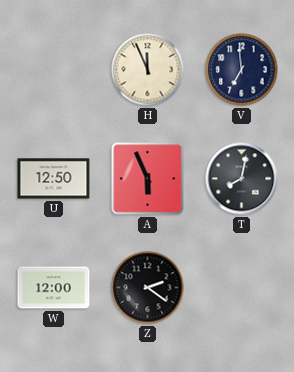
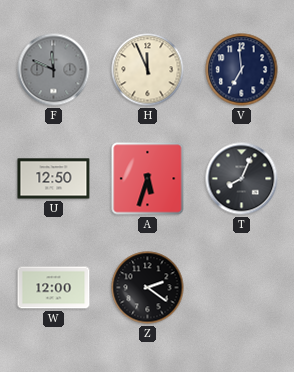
F: none -> 11:49
A: 5:56 -> 5:33
T: 8:02 -> 8:04
